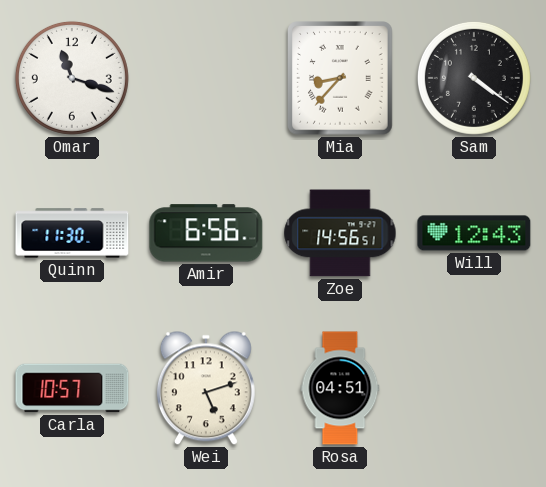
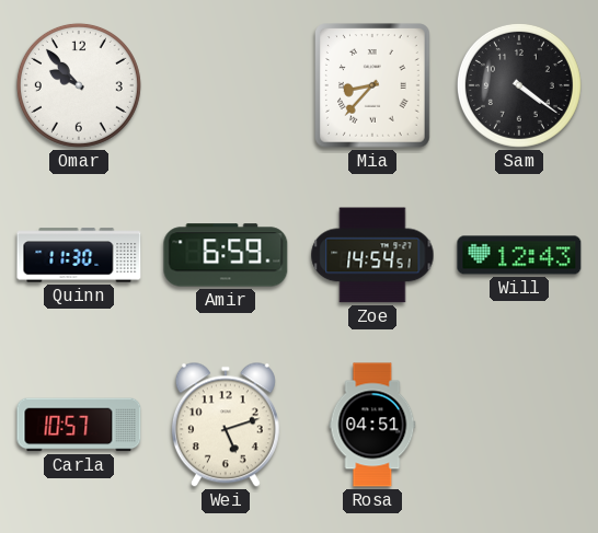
Omar: 11:18 -> 9:53
Amir: 6:56 -> 6:59
Zoe: 14:56 -> 14:54
